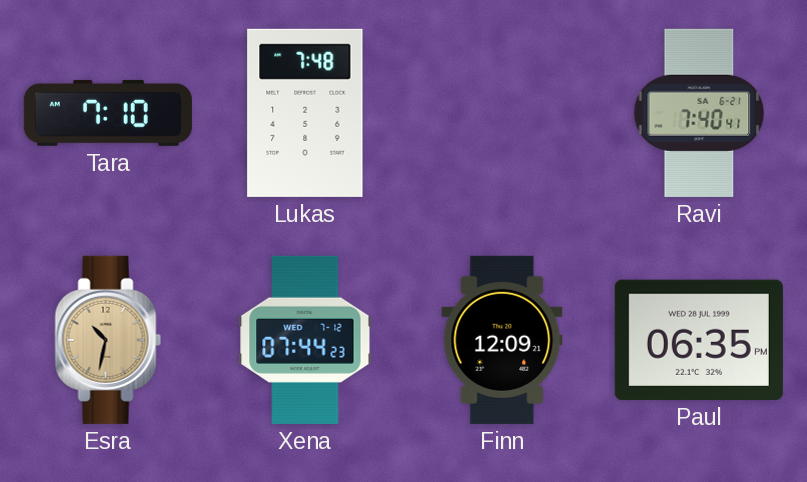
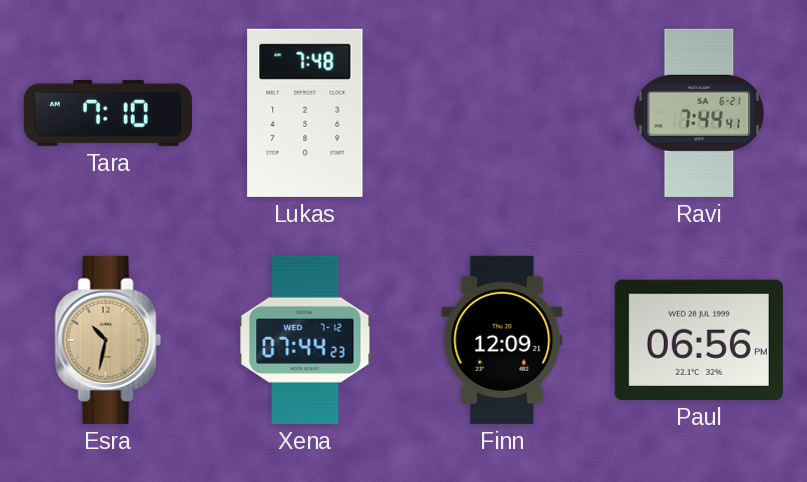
Ravi: 7:40 -> 7:44
Paul: 06:35 -> 06:56
